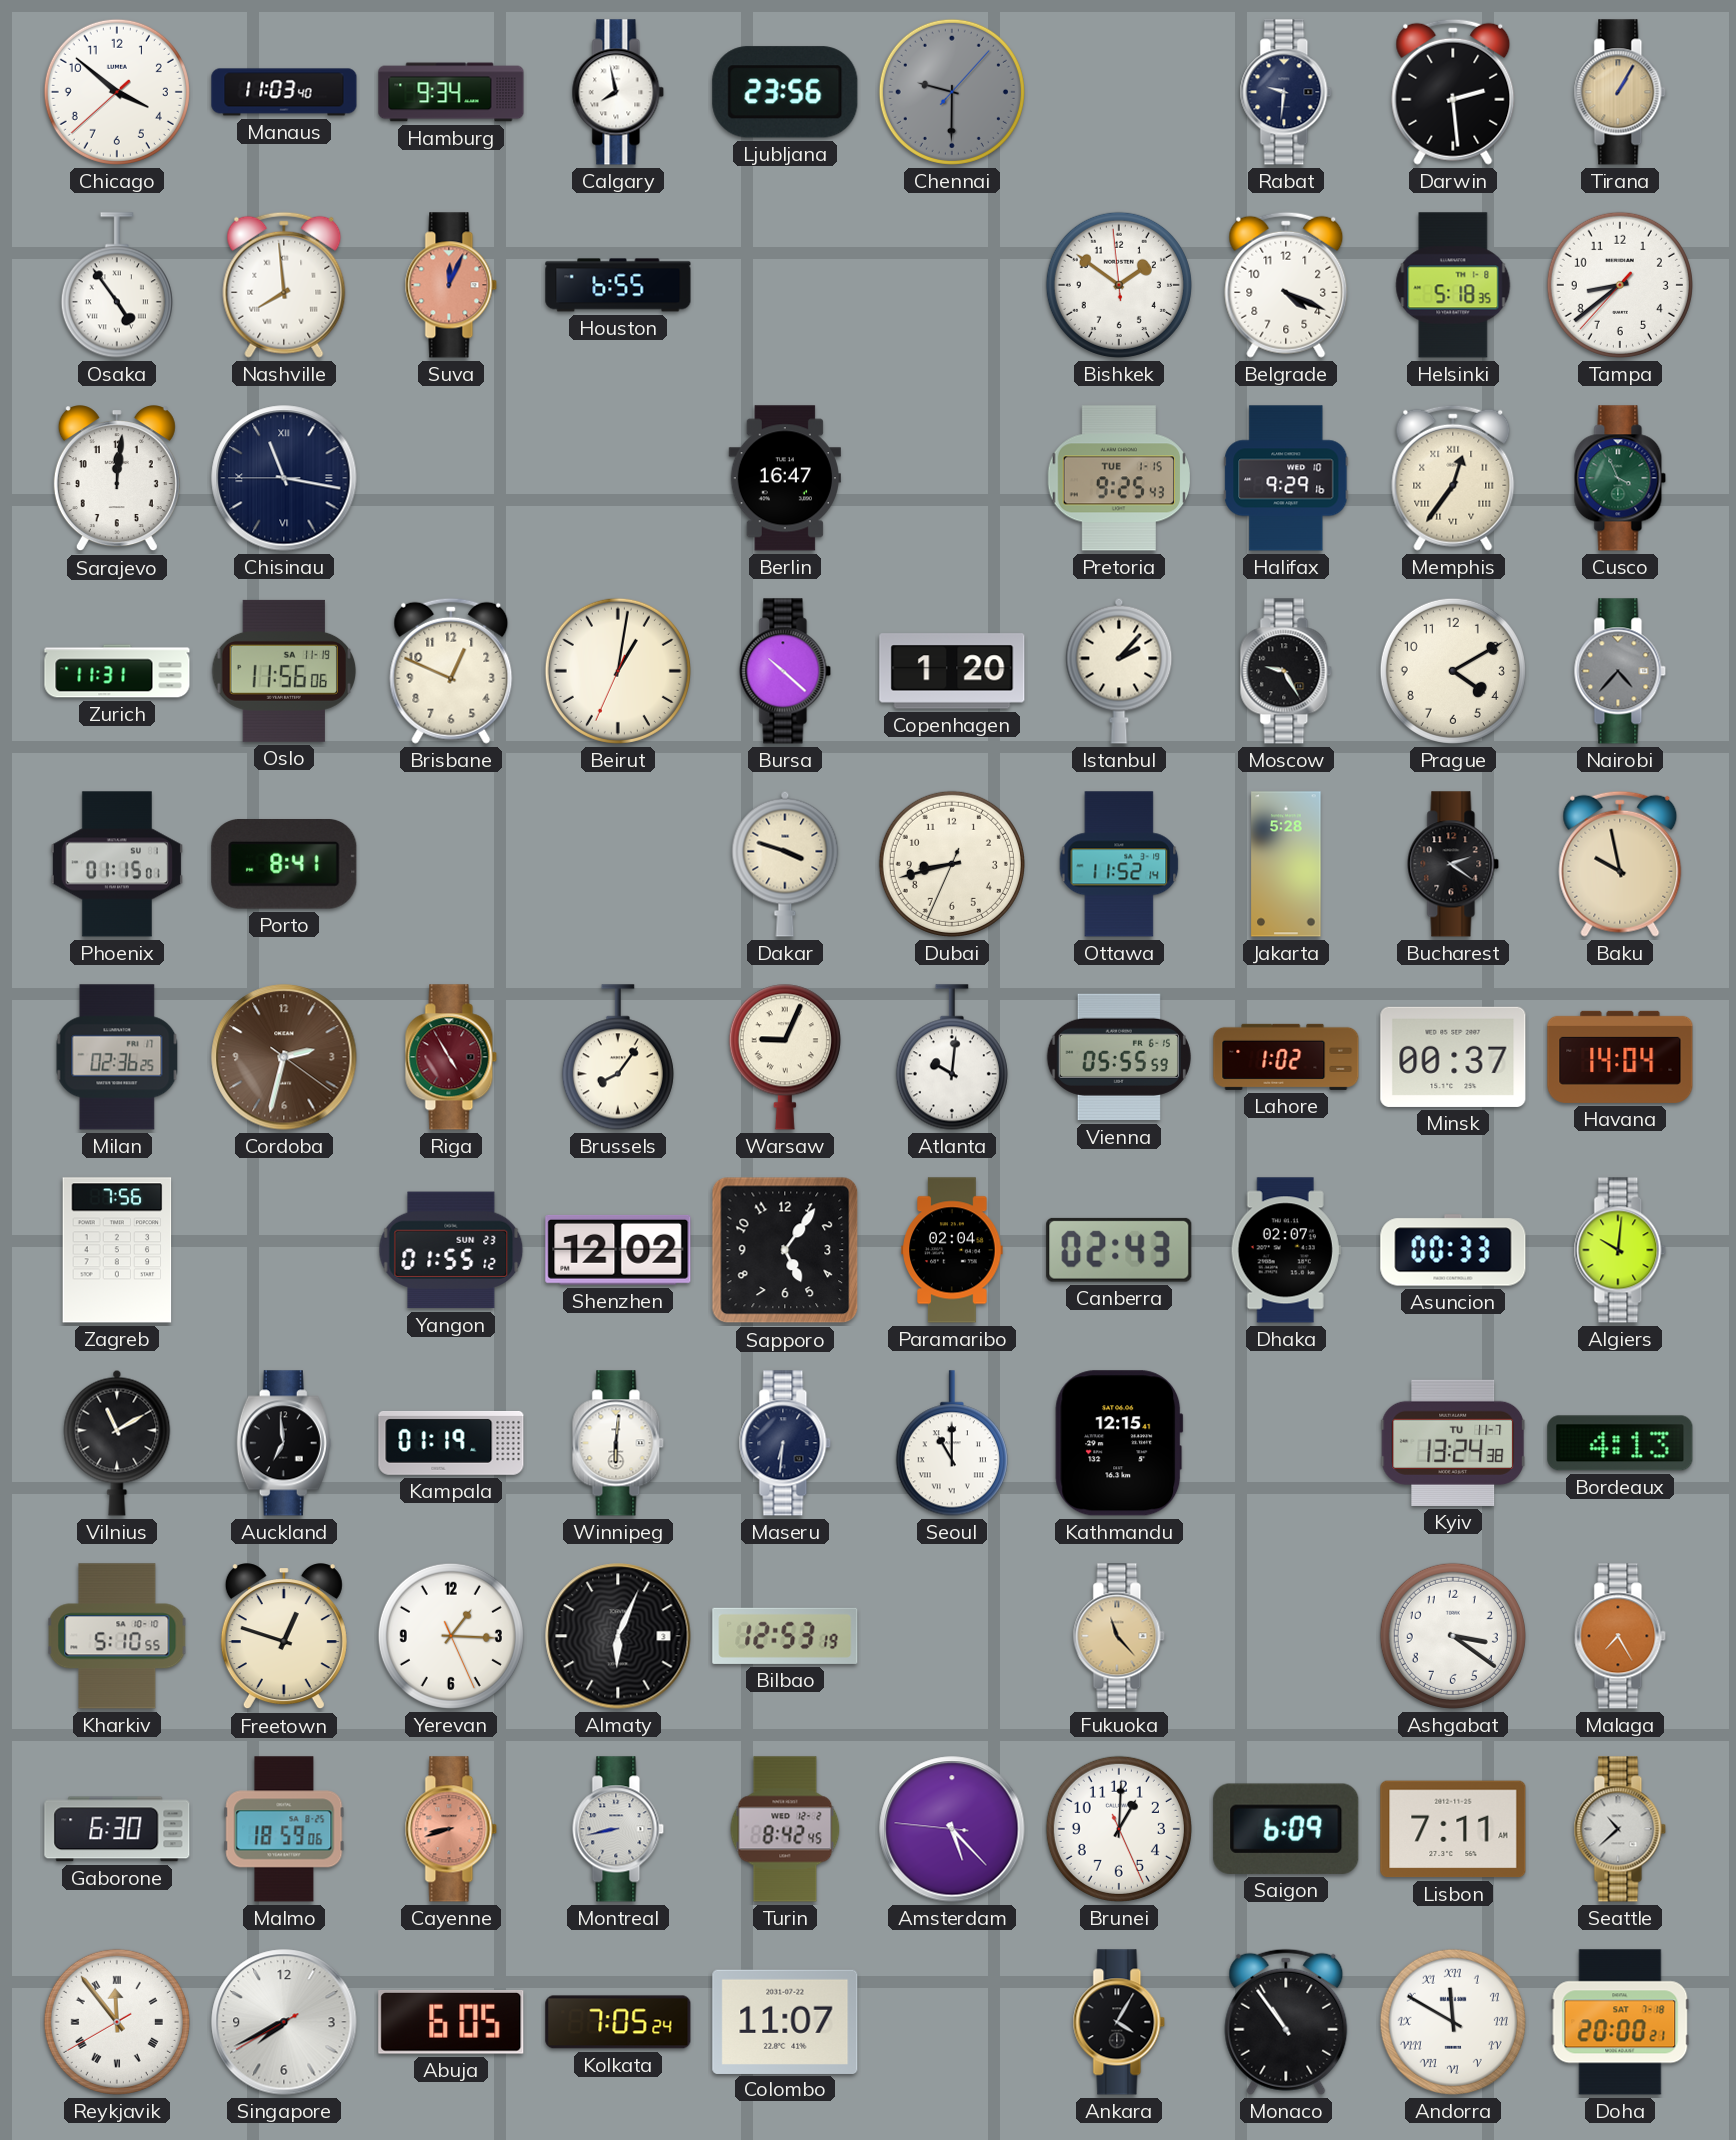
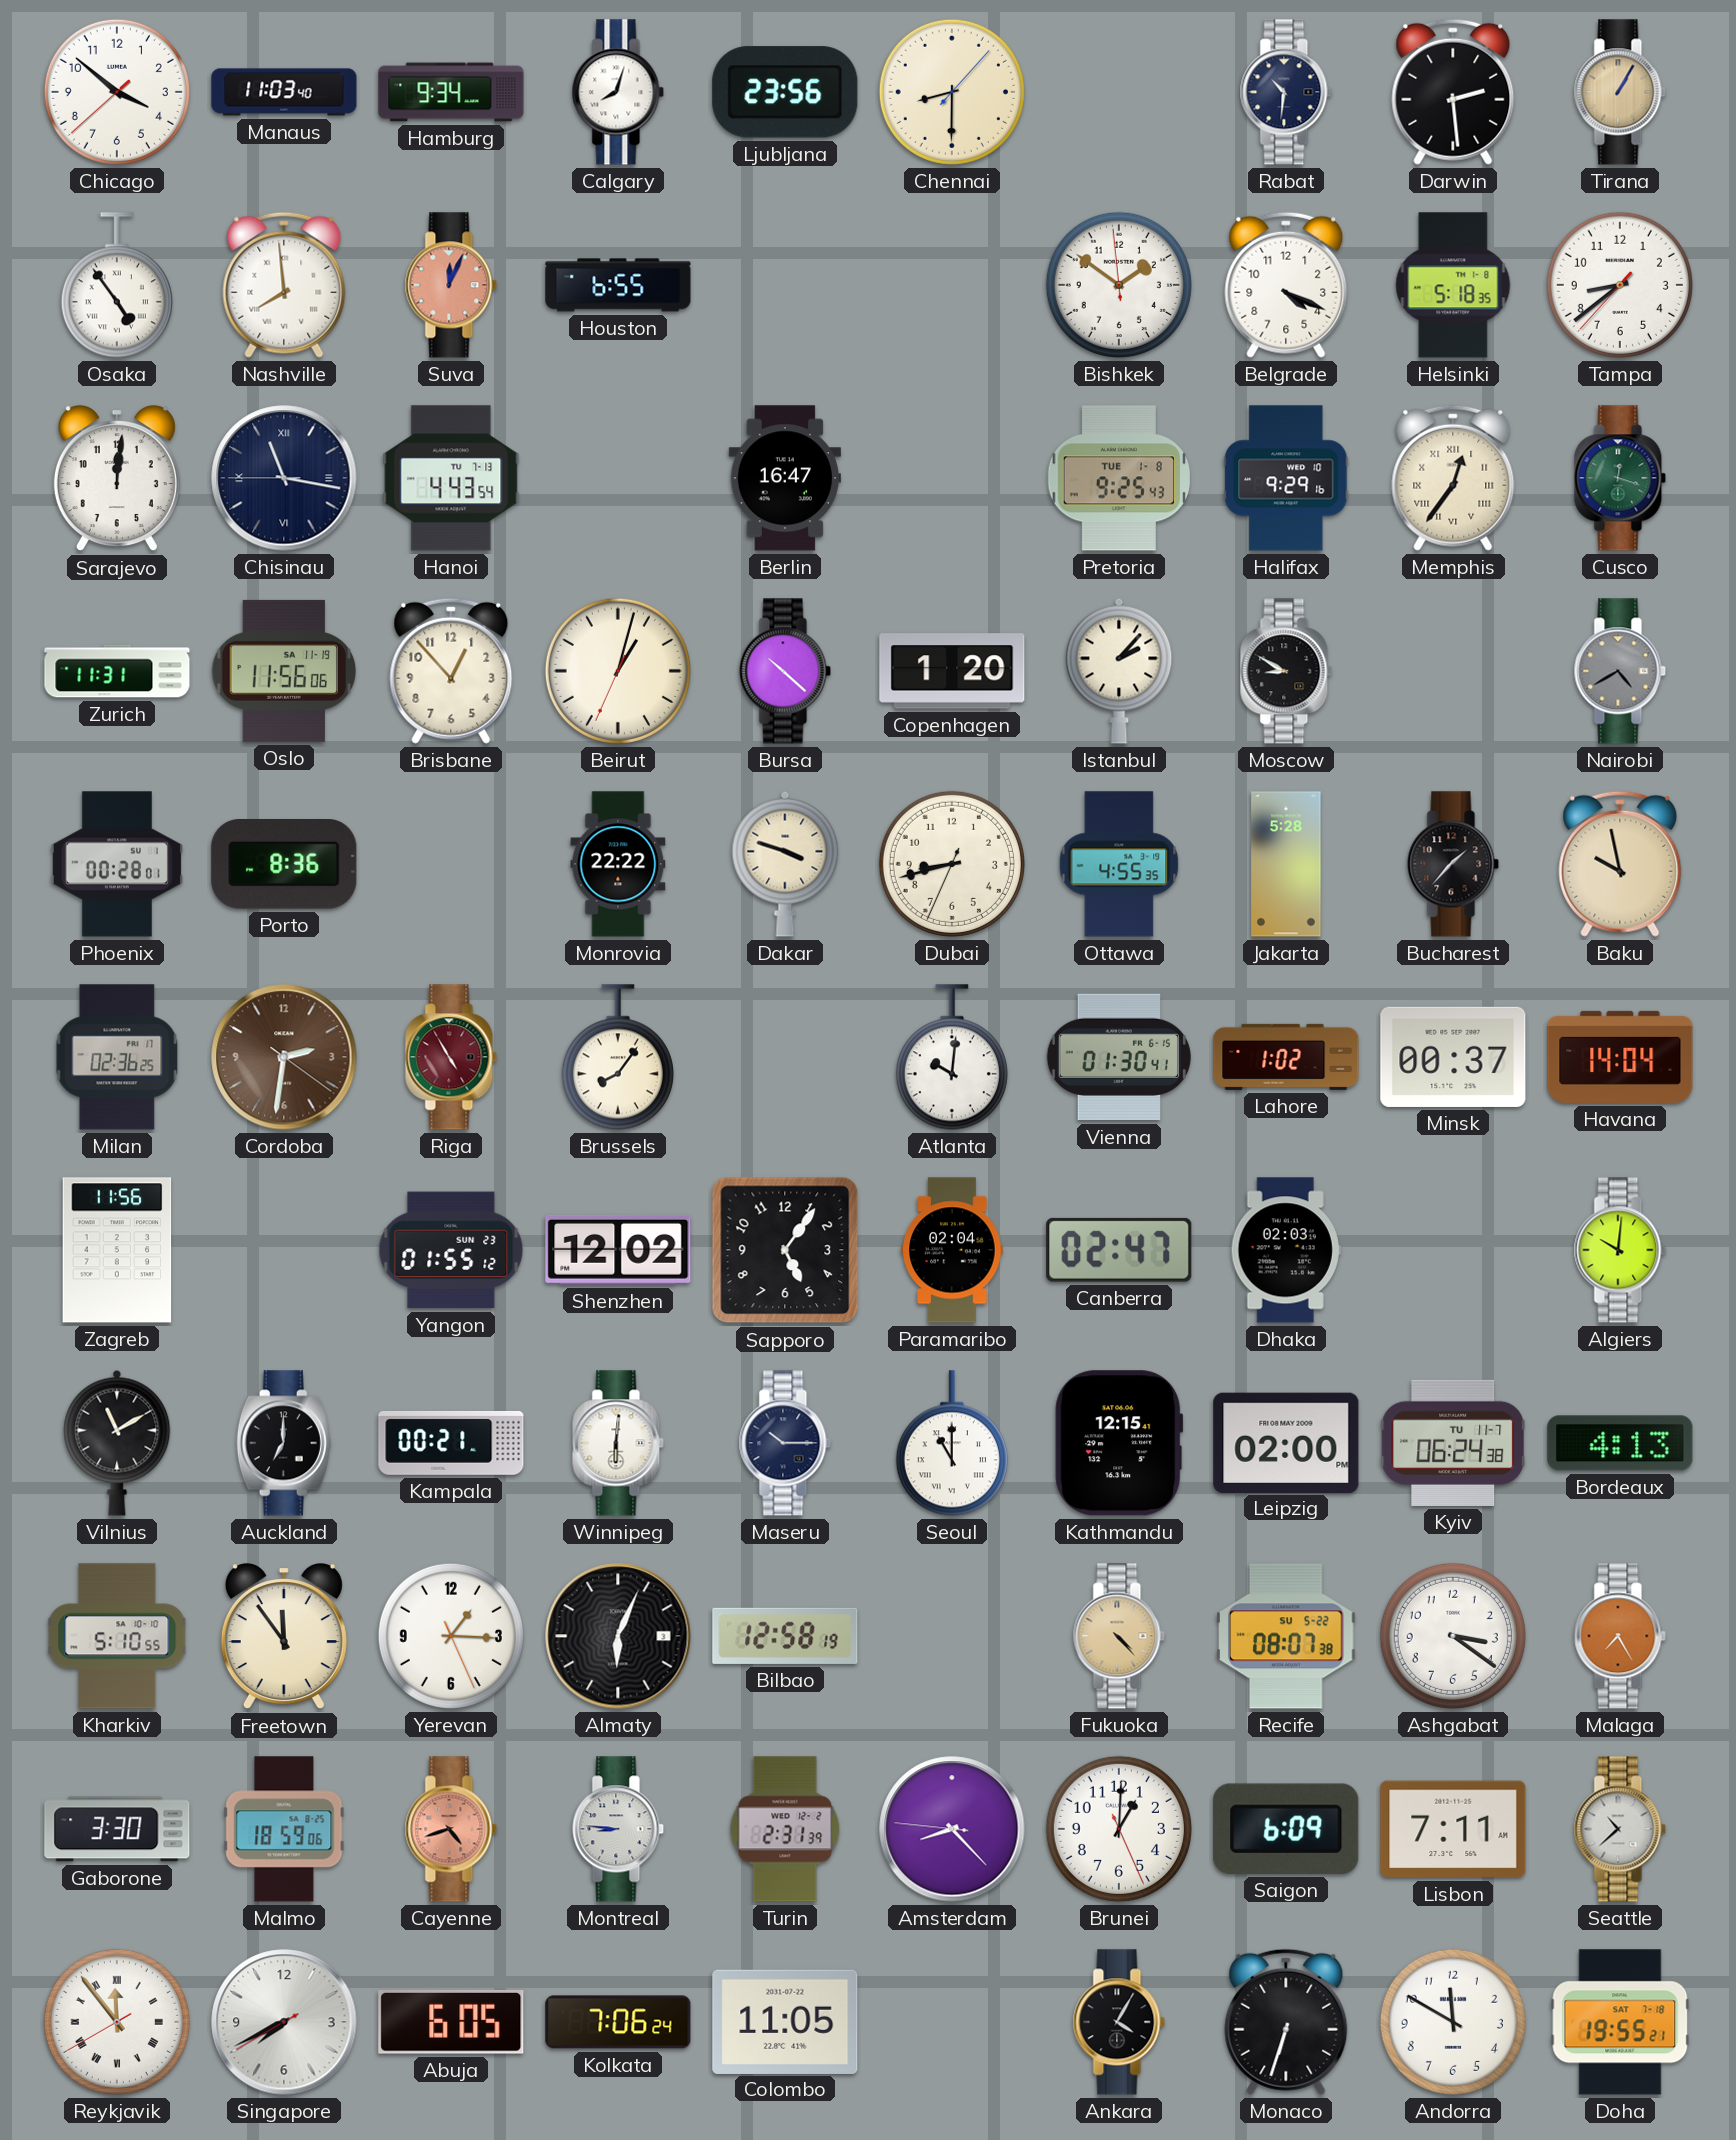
Calgary: 7:58 -> 8:03
Chennai: 9:30 -> 8:30
Chennai dial: grey -> cream
Rabat: 9:31 -> 10:31
Hanoi: none -> 4:43
Pretoria date: TUE 1-15 -> TUE 1-8
Cusco: 3:56 -> 12:18
Brisbane: 12:49 -> 12:53
Beirut: 1:01 -> 1:02
Moscow: 9:25 -> 8:50
Prague: 4:10 -> none
Nairobi: 4:37 -> 4:40
Phoenix: 01:15 -> 00:28
Porto: 8:41 -> 8:36
Monrovia: none -> 22:22
Ottawa: 11:52 -> 4:55
Bucharest: 2:21 -> 1:37
Cordoba: 2:32 -> 2:31
Warsaw: 9:04 -> none
Vienna: 05:55 -> 01:30
Zagreb: 7:56 -> 11:56
Canberra: 02:43 -> 02:47
Dhaka: 02:07 -> 02:03
Asuncion: 00:33 -> none
Auckland: 6:59 -> 7:00
Kampala: 01:19 -> 00:21
Maseru: 6:31 -> 10:15
Leipzig: none -> 02:00
Kyiv: 13:24 -> 06:24
Freetown: 12:48 -> 11:54
Bilbao: 12:53 -> 12:58
Fukuoka: 11:23 -> 4:23
Recife: none -> 08:07
Gaborone: 6:30 -> 3:30
Cayenne: 8:42 -> 4:42
Montreal: 8:43 -> 8:46
Turin: 8:42 -> 2:31
Amsterdam: 5:22 -> 8:22
Kolkata: 7:05 -> 7:06
Colombo: 11:07 -> 11:05
Monaco: 10:54 -> 6:33
Andorra numerals: Roman -> Arabic
Doha: 20:00 -> 19:55
